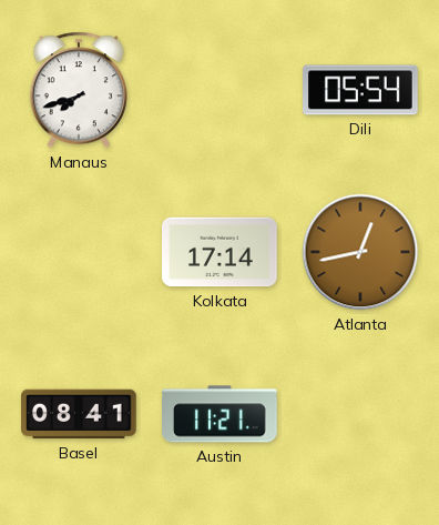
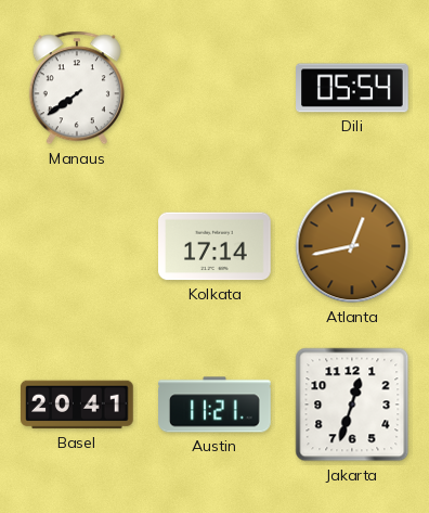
Manaus: 7:42 -> 7:39
Basel: 08:41 -> 20:41
Jakarta: none -> 12:33
